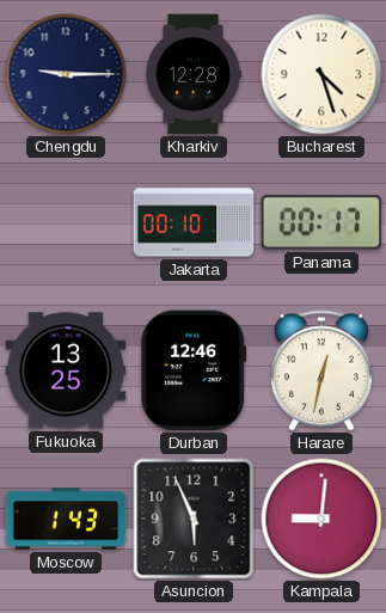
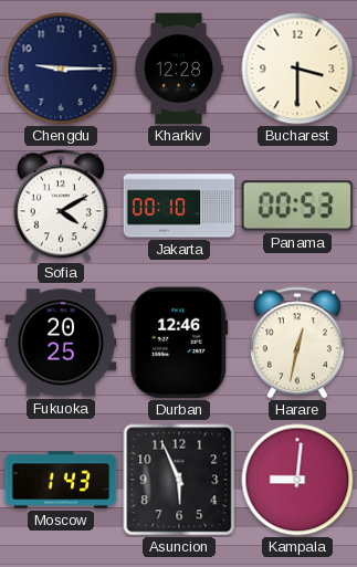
Bucharest: 4:27 -> 3:30
Sofia: none -> 4:10
Panama: 00:17 -> 00:53
Fukuoka: 13:25 -> 20:25
